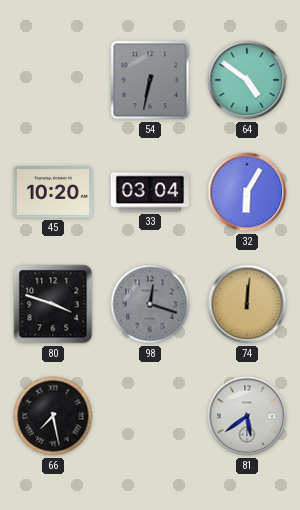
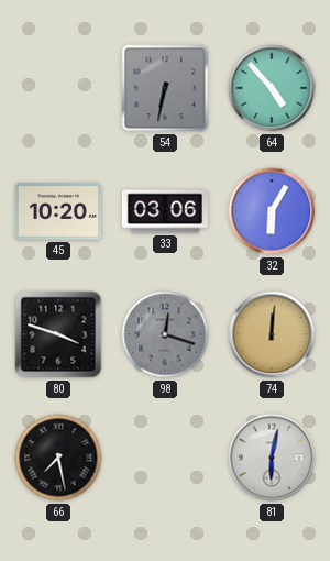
64: 4:51 -> 4:53
33: 03:04 -> 03:06
81: 5:39 -> 6:02
